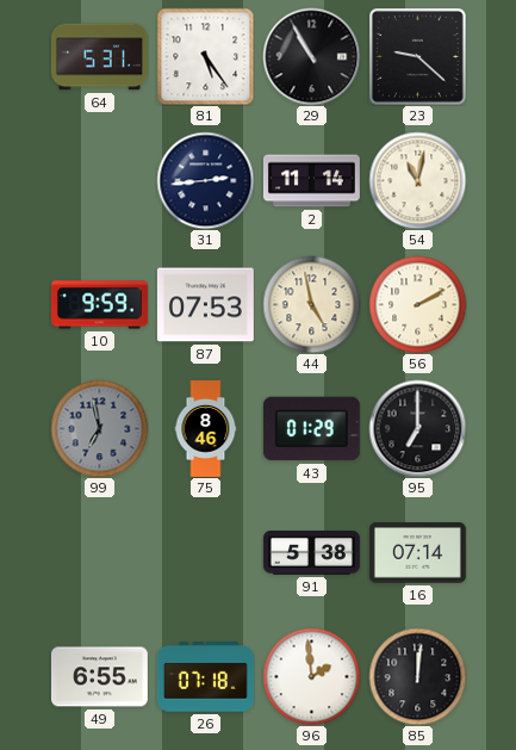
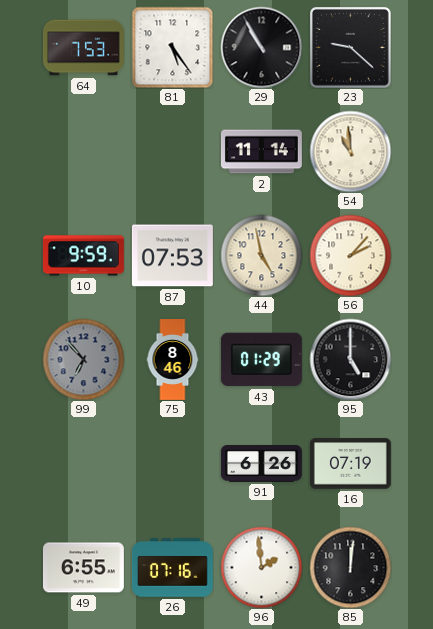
64: 5:31 -> 7:53
31: 2:44 -> none
54: 11:02 -> 10:59
56: 2:10 -> 2:07
99: 6:58 -> 6:53
95: 7:00 -> 5:00
91: 5:38 -> 6:26
16: 07:14 -> 07:19
26: 07:18 -> 07:16
